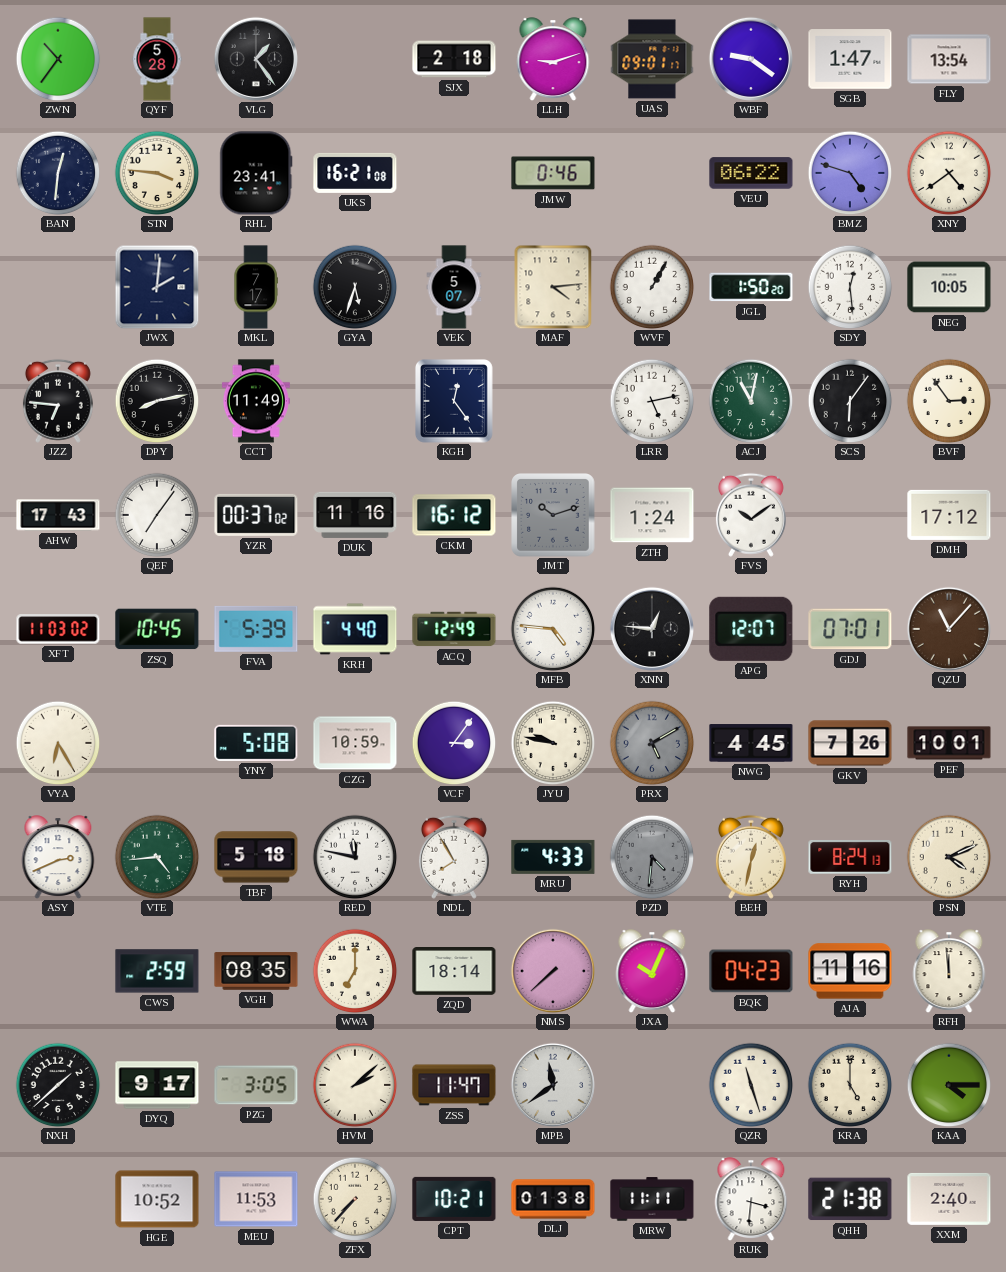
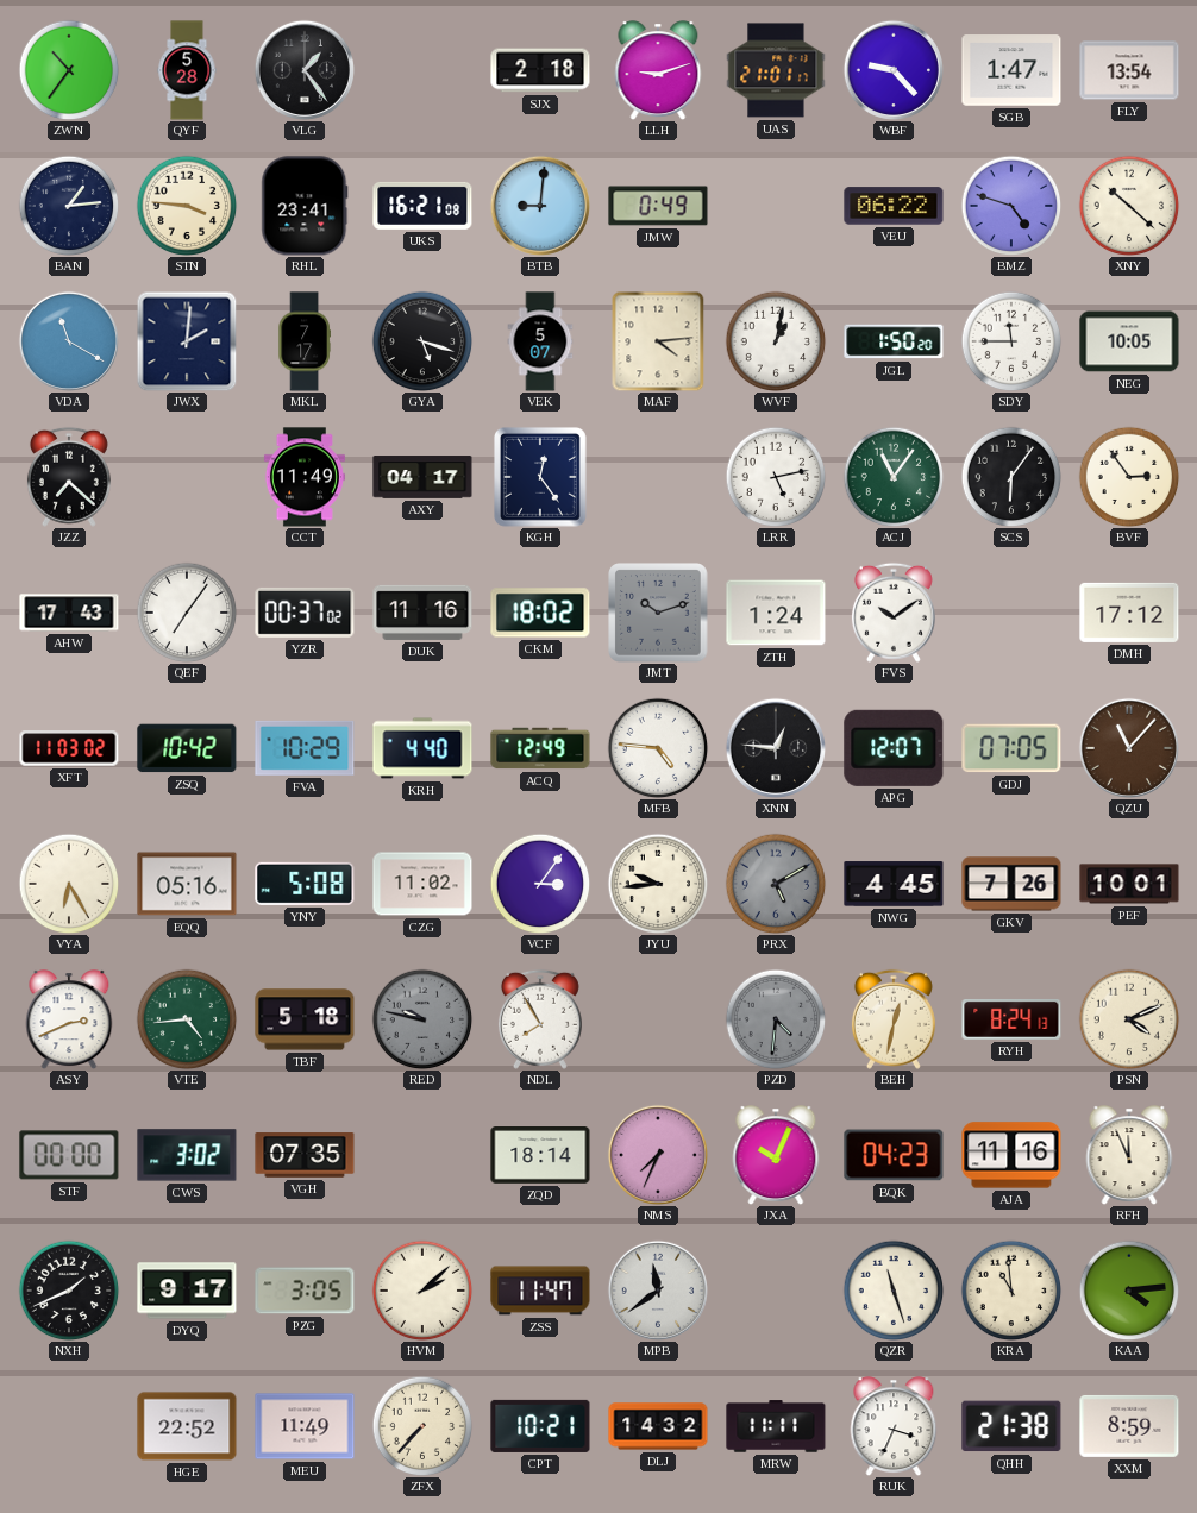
UAS: 09:01 -> 21:01
WBF: 9:21 -> 9:23
BAN: 12:31 -> 1:14
BTB: none -> 9:01
JMW: 0:46 -> 0:49
XNY: 4:39 -> 10:22
VDA: none -> 11:20
GYA: 5:33 -> 5:18
WVF: 1:05 -> 1:02
SDY: 12:29 -> 11:45
JZZ: 6:46 -> 7:22
DPY: 8:13 -> none
AXY: none -> 04:17
ACJ: 11:02 -> 11:06
CKM: 16:12 -> 18:02
ZSQ: 10:45 -> 10:42
FVA: 5:39 -> 10:29
GDJ: 07:01 -> 07:05
EQQ: none -> 05:16
CZG: 10:59 -> 11:02
JYU: 9:47 -> 9:44
RED: 11:47 -> 9:47
RED dial: white -> grey
MRU: 4:33 -> none
STF: none -> 00:00
CWS: 2:59 -> 3:02
VGH: 08:35 -> 07:35
WWA: 7:00 -> none
NMS: 7:38 -> 7:34
RFH: 11:59 -> 11:56
NXH: 1:38 -> 1:41
KRA: 5:00 -> 10:59
KAA: 4:15 -> 4:14
HGE: 10:52 -> 22:52
MEU: 11:53 -> 11:49
DLJ: 01:38 -> 14:32
RUK: 3:31 -> 3:34
XXM: 2:40 -> 8:59
